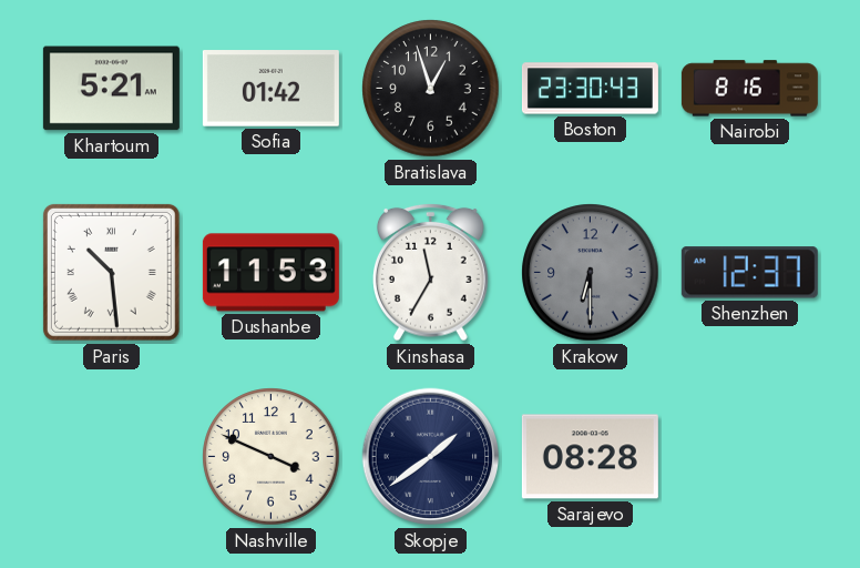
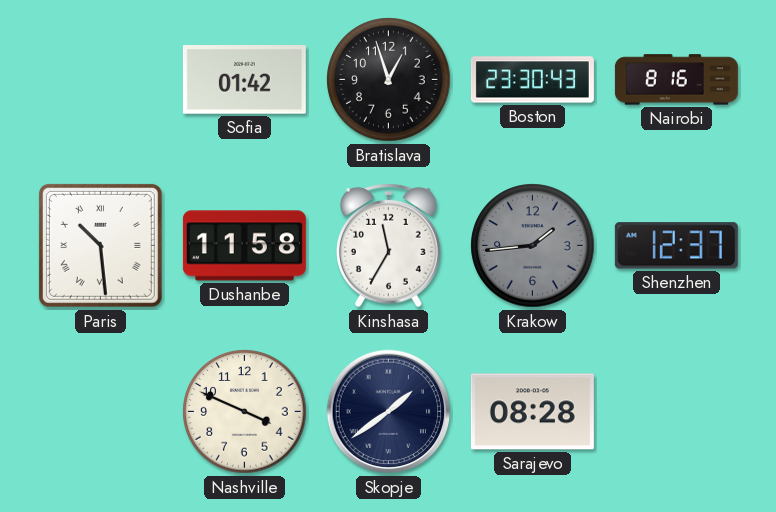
Khartoum: 5:21 -> none
Dushanbe: 11:53 -> 11:58
Krakow: 6:30 -> 1:44
